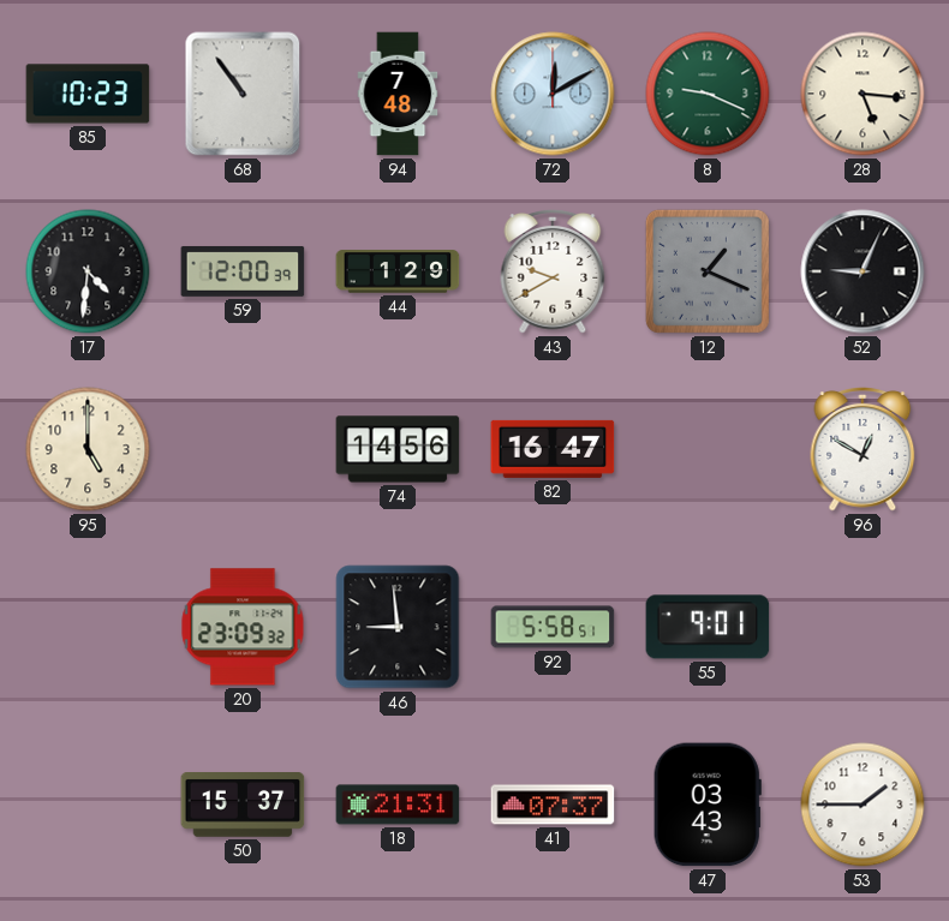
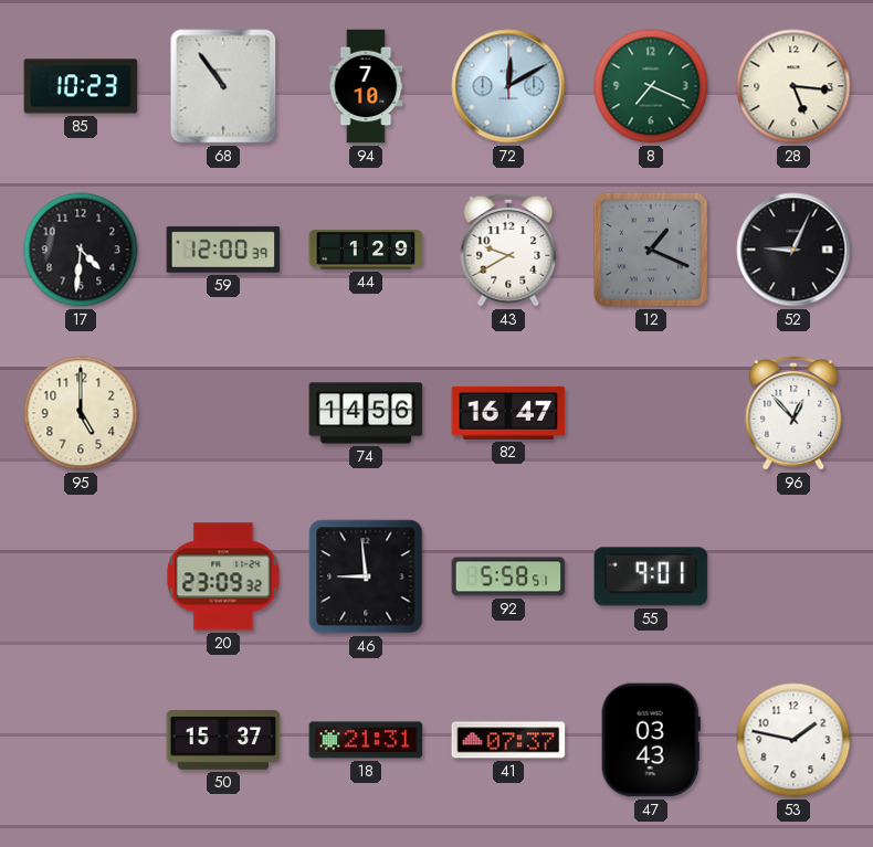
94: 7:48 -> 7:10
8: 9:19 -> 7:19
96: 12:50 -> 12:53
53: 1:45 -> 1:47
